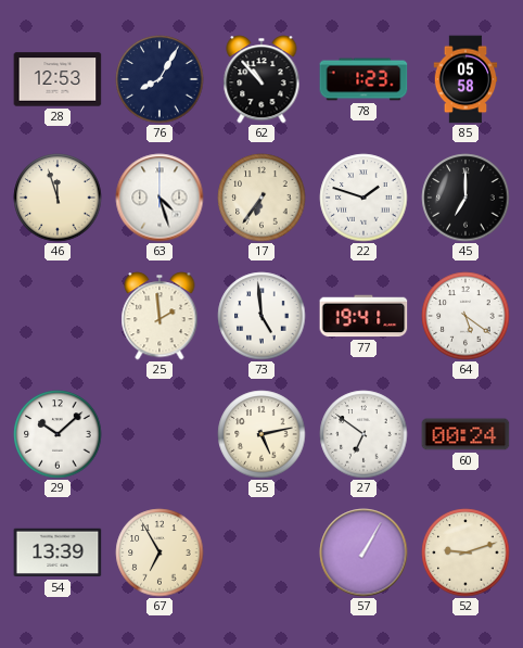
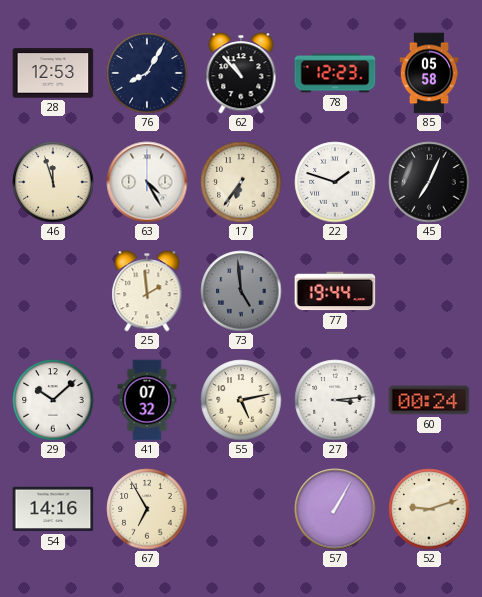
78: 1:23 -> 12:23
63: 4:27 -> 4:25
45: 7:00 -> 7:04
73 dial: white -> grey
77: 19:41 -> 19:44
64: 5:21 -> none
41: none -> 07:32
27: 6:51 -> 3:14
54: 13:39 -> 14:16
